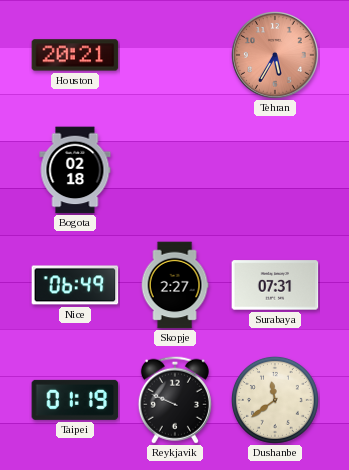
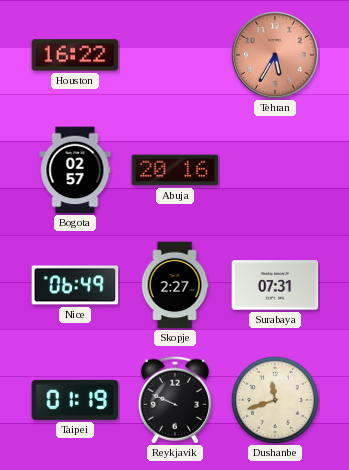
Houston: 20:21 -> 16:22
Bogota: 02:18 -> 02:57
Abuja: none -> 20:16
Dushanbe: 11:39 -> 11:42
